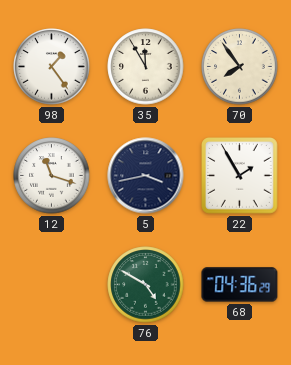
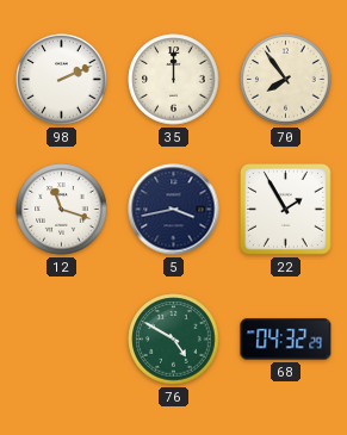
98: 1:24 -> 2:11
35: 11:55 -> 12:00
68: 04:36 -> 04:32
